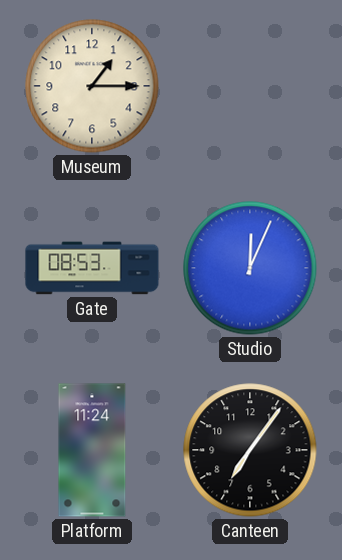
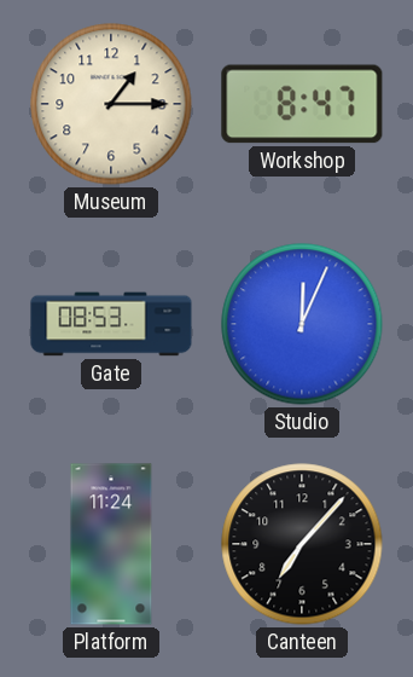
Workshop: none -> 8:47
Canteen: 7:06 -> 7:07
